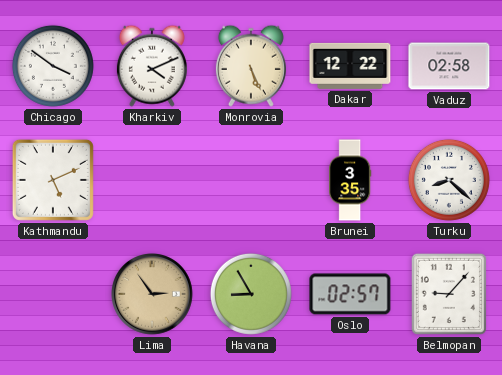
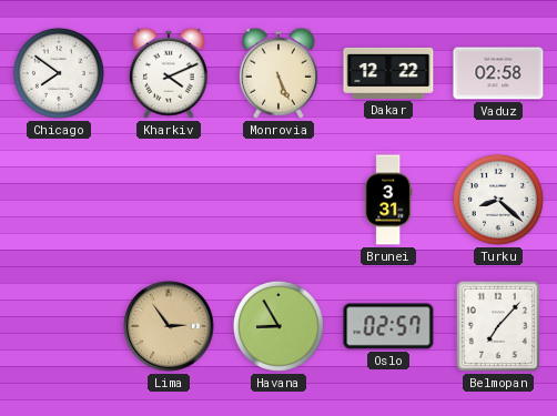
Chicago: 3:51 -> 7:51
Kathmandu: 5:11 -> none
Brunei: 3:35 -> 3:31
Belmopan: 9:07 -> 7:07
